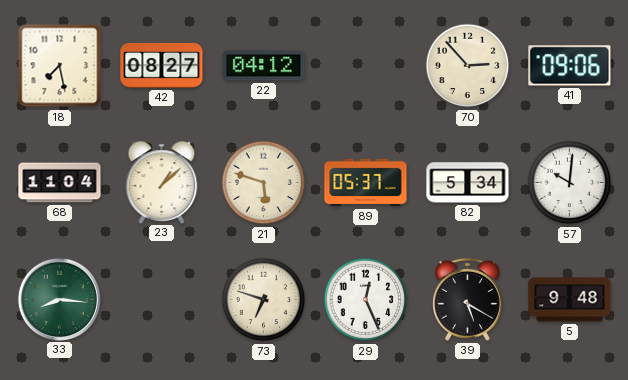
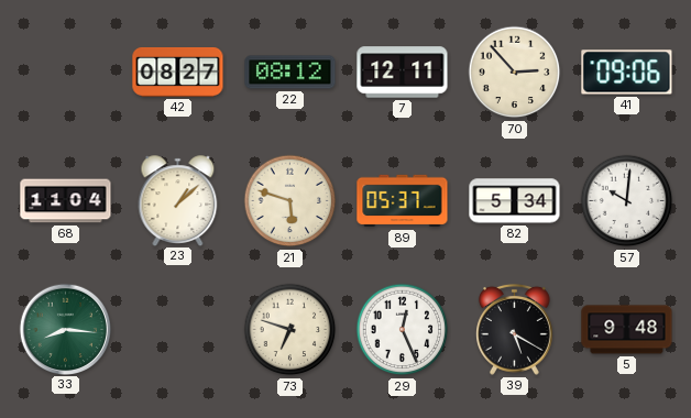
18: 7:28 -> none
22: 04:12 -> 08:12
7: none -> 12:11
